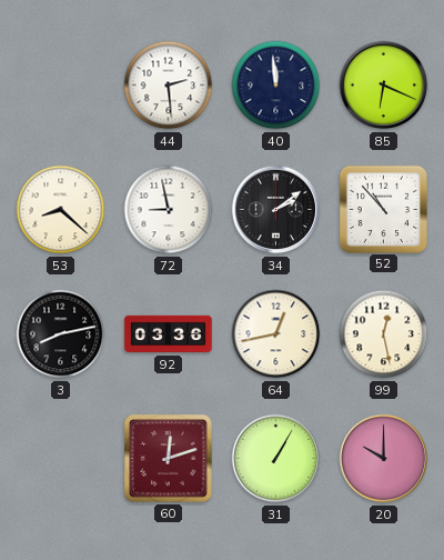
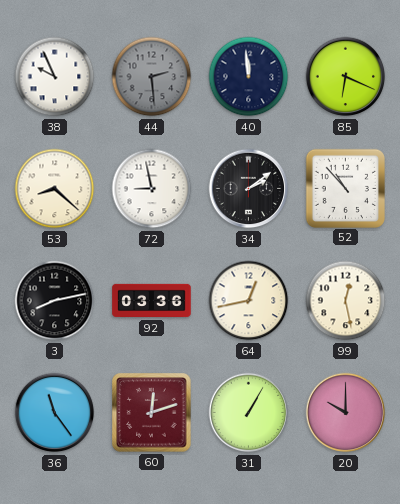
38: none -> 9:56
44 dial: white -> grey
36: none -> 11:24
